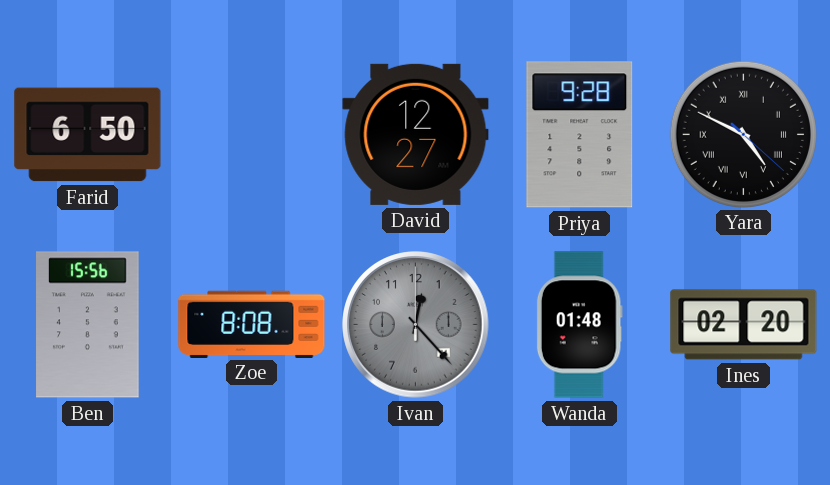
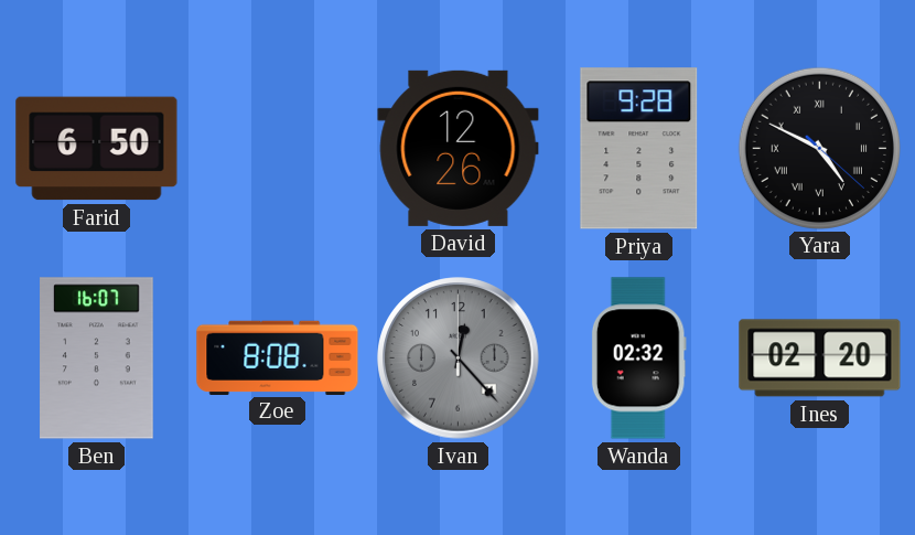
David: 12:27 -> 12:26
Ben: 15:56 -> 16:07
Wanda: 01:48 -> 02:32
